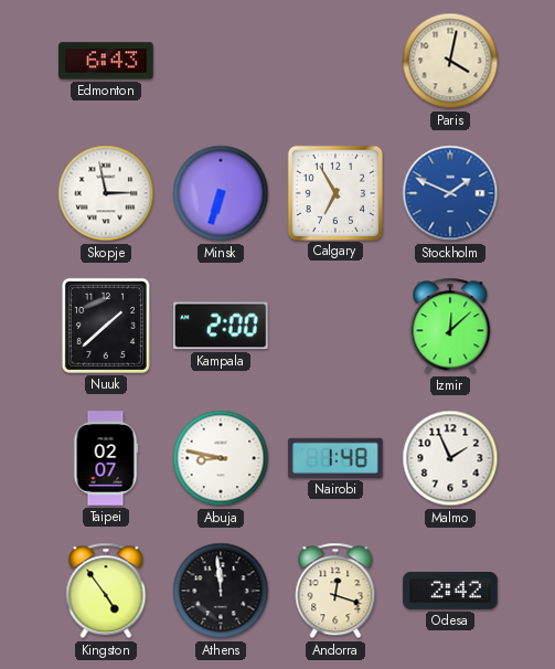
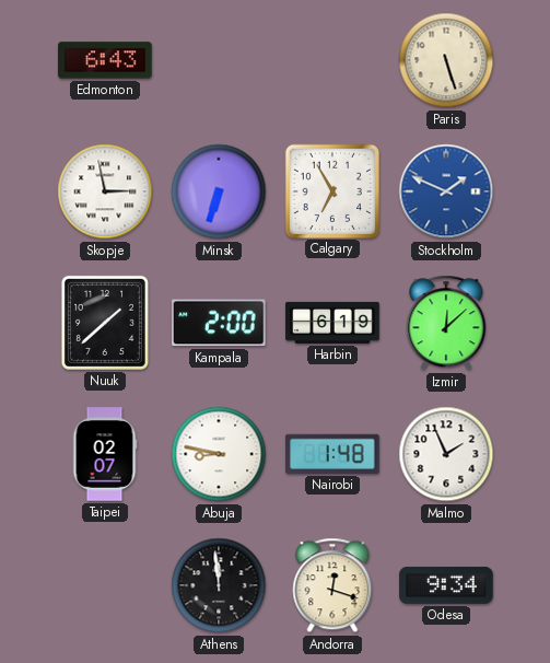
Paris: 4:02 -> 5:27
Harbin: none -> 6:19
Kingston: 4:54 -> none
Odesa: 2:42 -> 9:34
